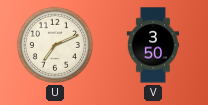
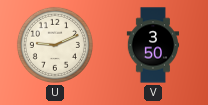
U: 7:11 -> 9:11
